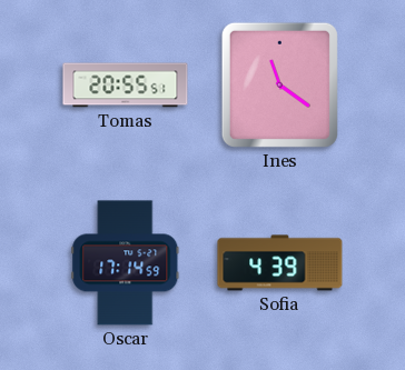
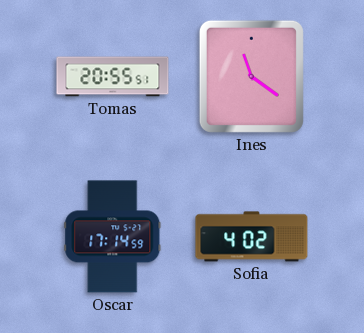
Sofia: 4:39 -> 4:02
